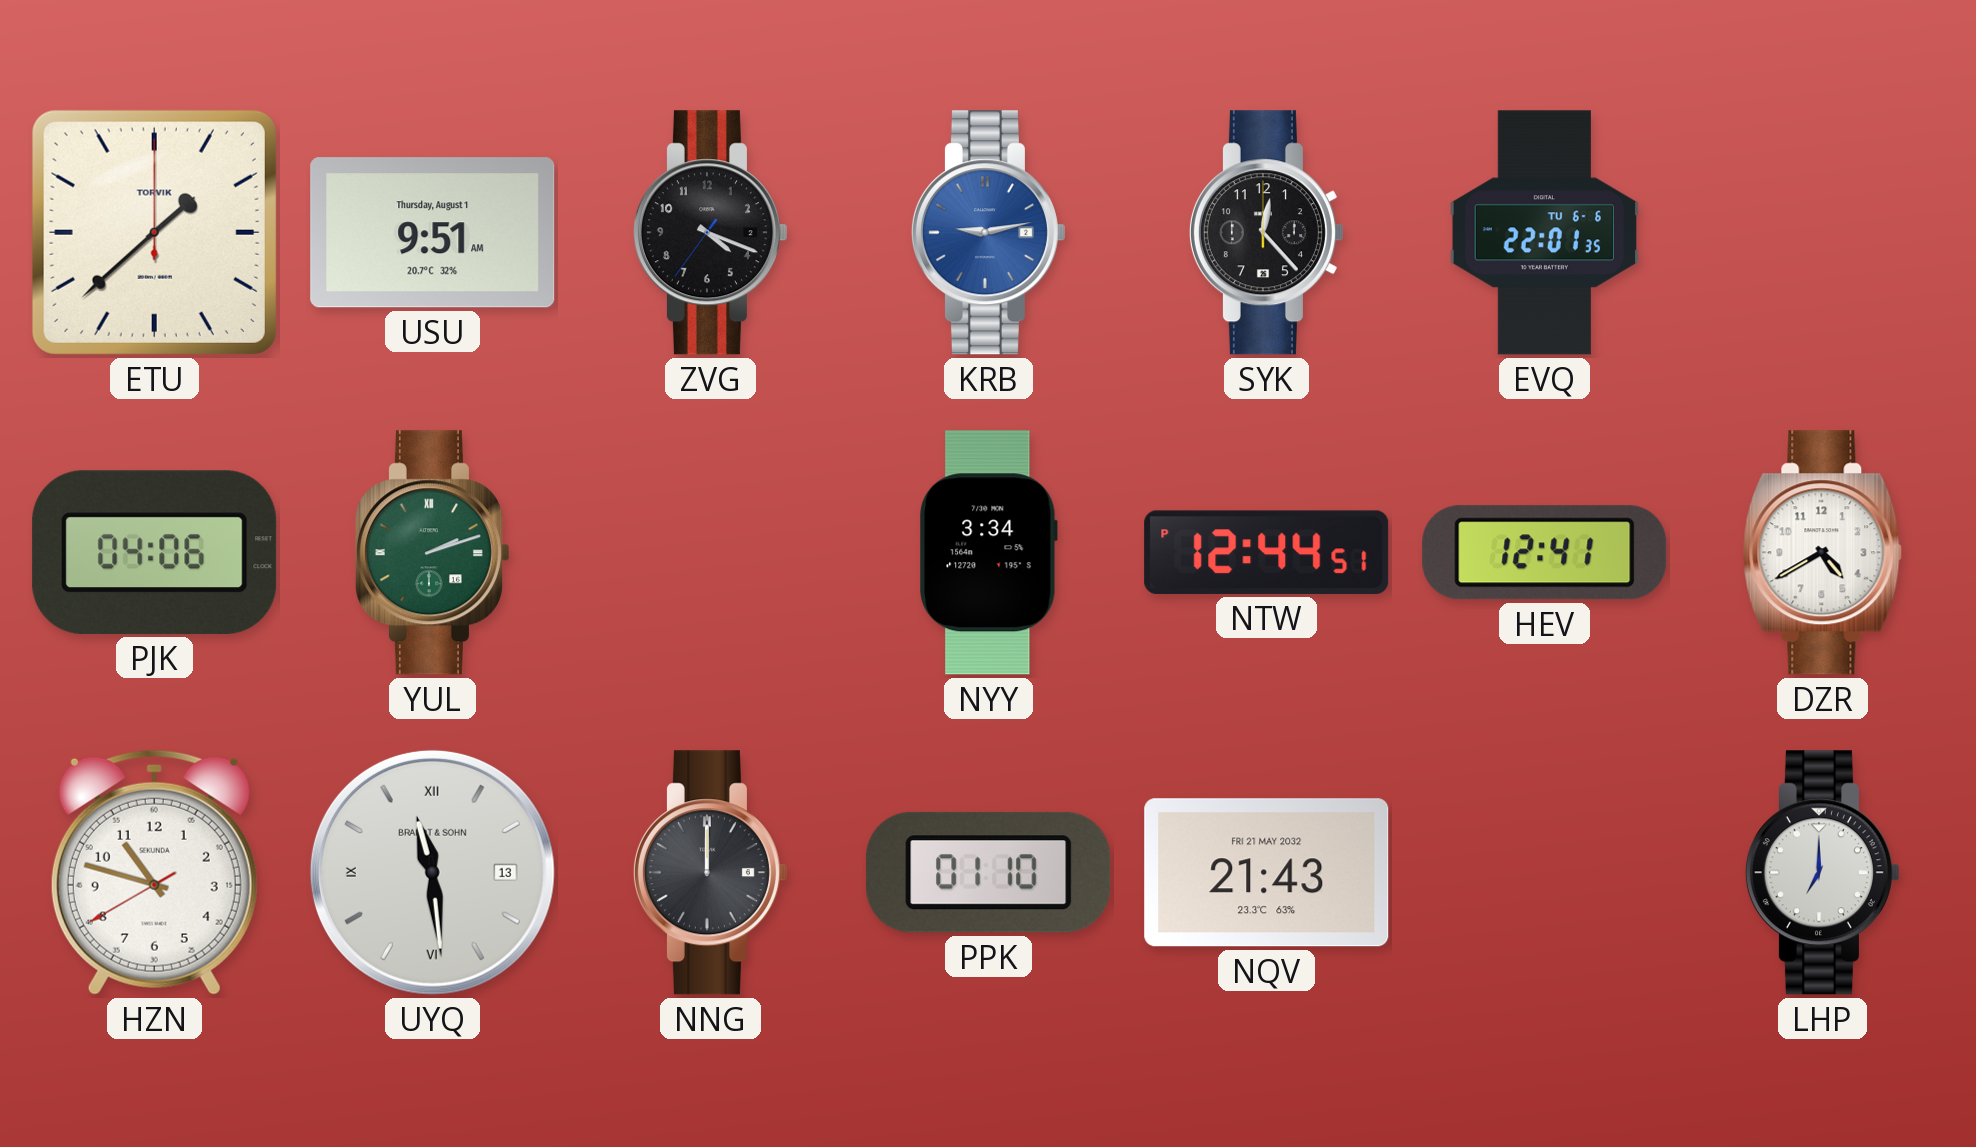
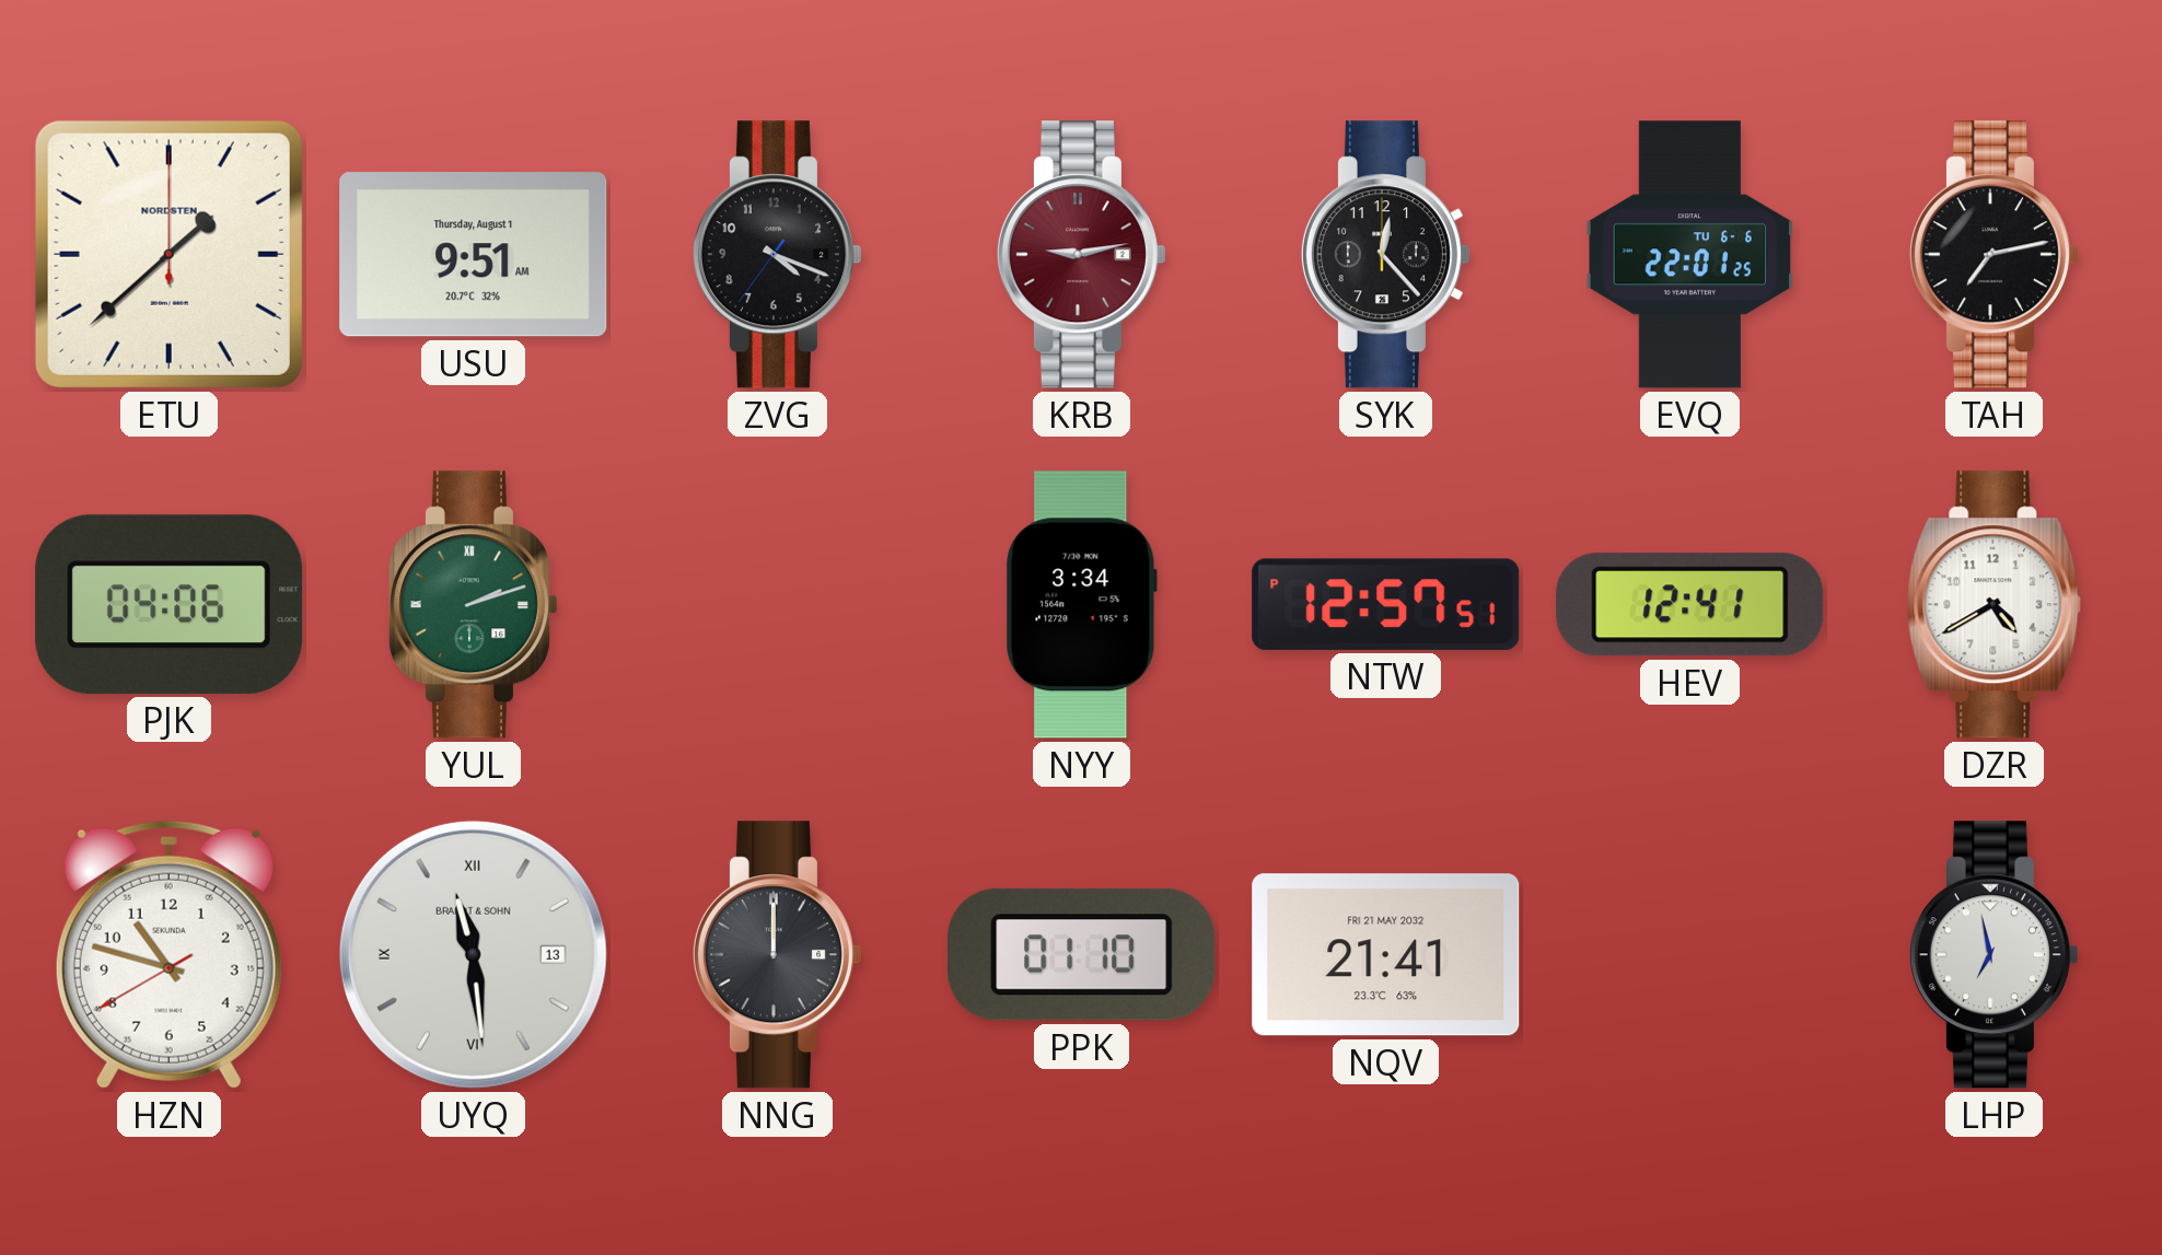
ETU brand: TORVIK -> NORDSTEN
KRB dial: blue -> burgundy
EVQ: 22:01:35 -> 22:01:25
TAH: none -> 7:13
NTW: 12:44 -> 12:57
NQV: 21:43 -> 21:41
LHP: 7:00 -> 6:58
